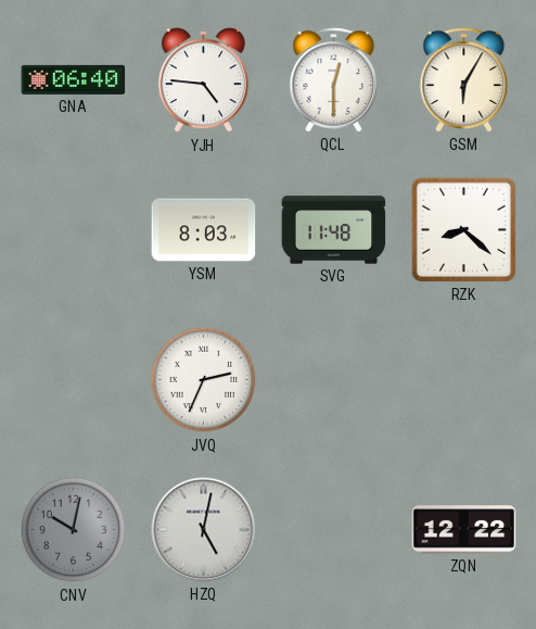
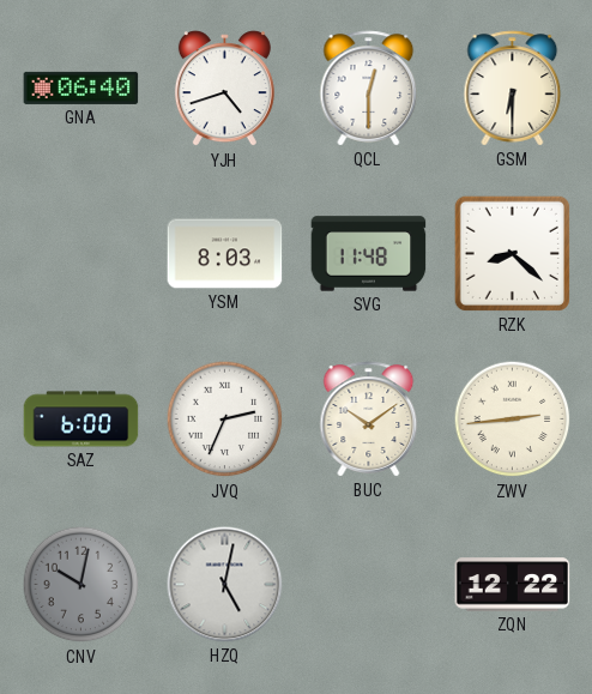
YJH: 4:46 -> 4:42
GSM: 6:05 -> 6:30
SAZ: none -> 6:00
BUC: none -> 10:09
ZWV: none -> 2:44
